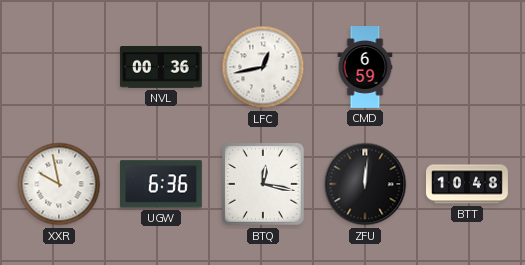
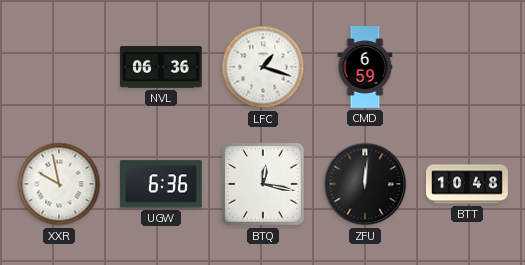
NVL: 00:36 -> 06:36
LFC: 12:43 -> 1:18
